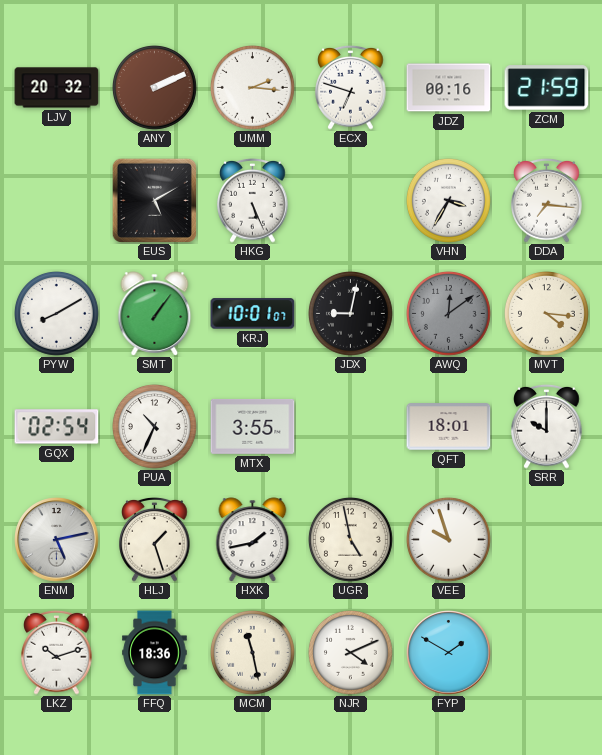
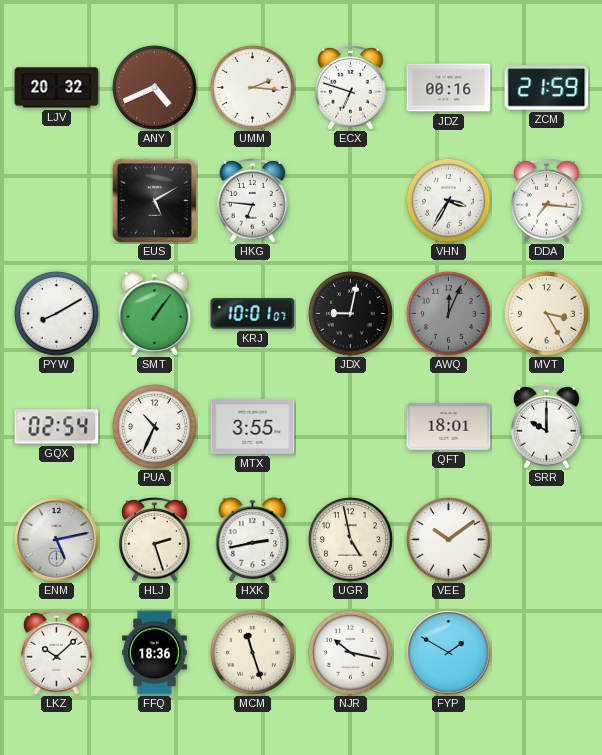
ANY: 2:11 -> 4:41
HKG: 5:26 -> 6:46
AWQ: 12:09 -> 12:04
MVT: 4:16 -> 3:25
HLJ: 1:27 -> 2:27
HXK: 1:43 -> 2:43
VEE: 9:57 -> 10:09
LKZ: 10:12 -> 10:08
MCM: 11:28 -> 11:27
NJR: 4:11 -> 10:17
